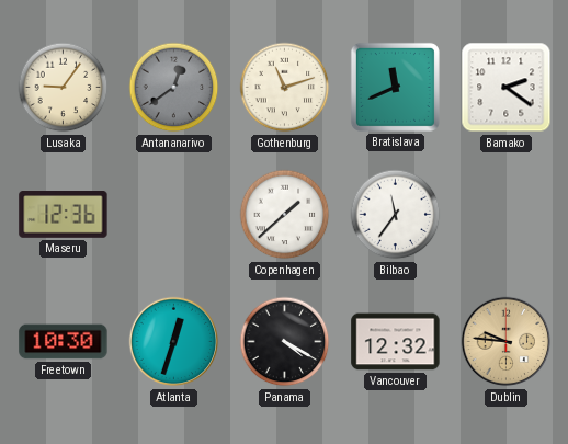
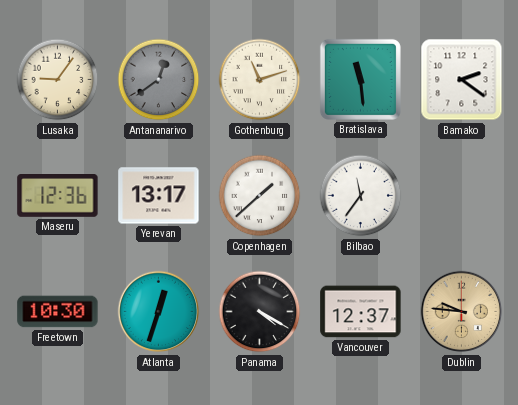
Bratislava: 11:41 -> 11:29
Yerevan: none -> 13:17
Vancouver: 12:32 -> 12:37
